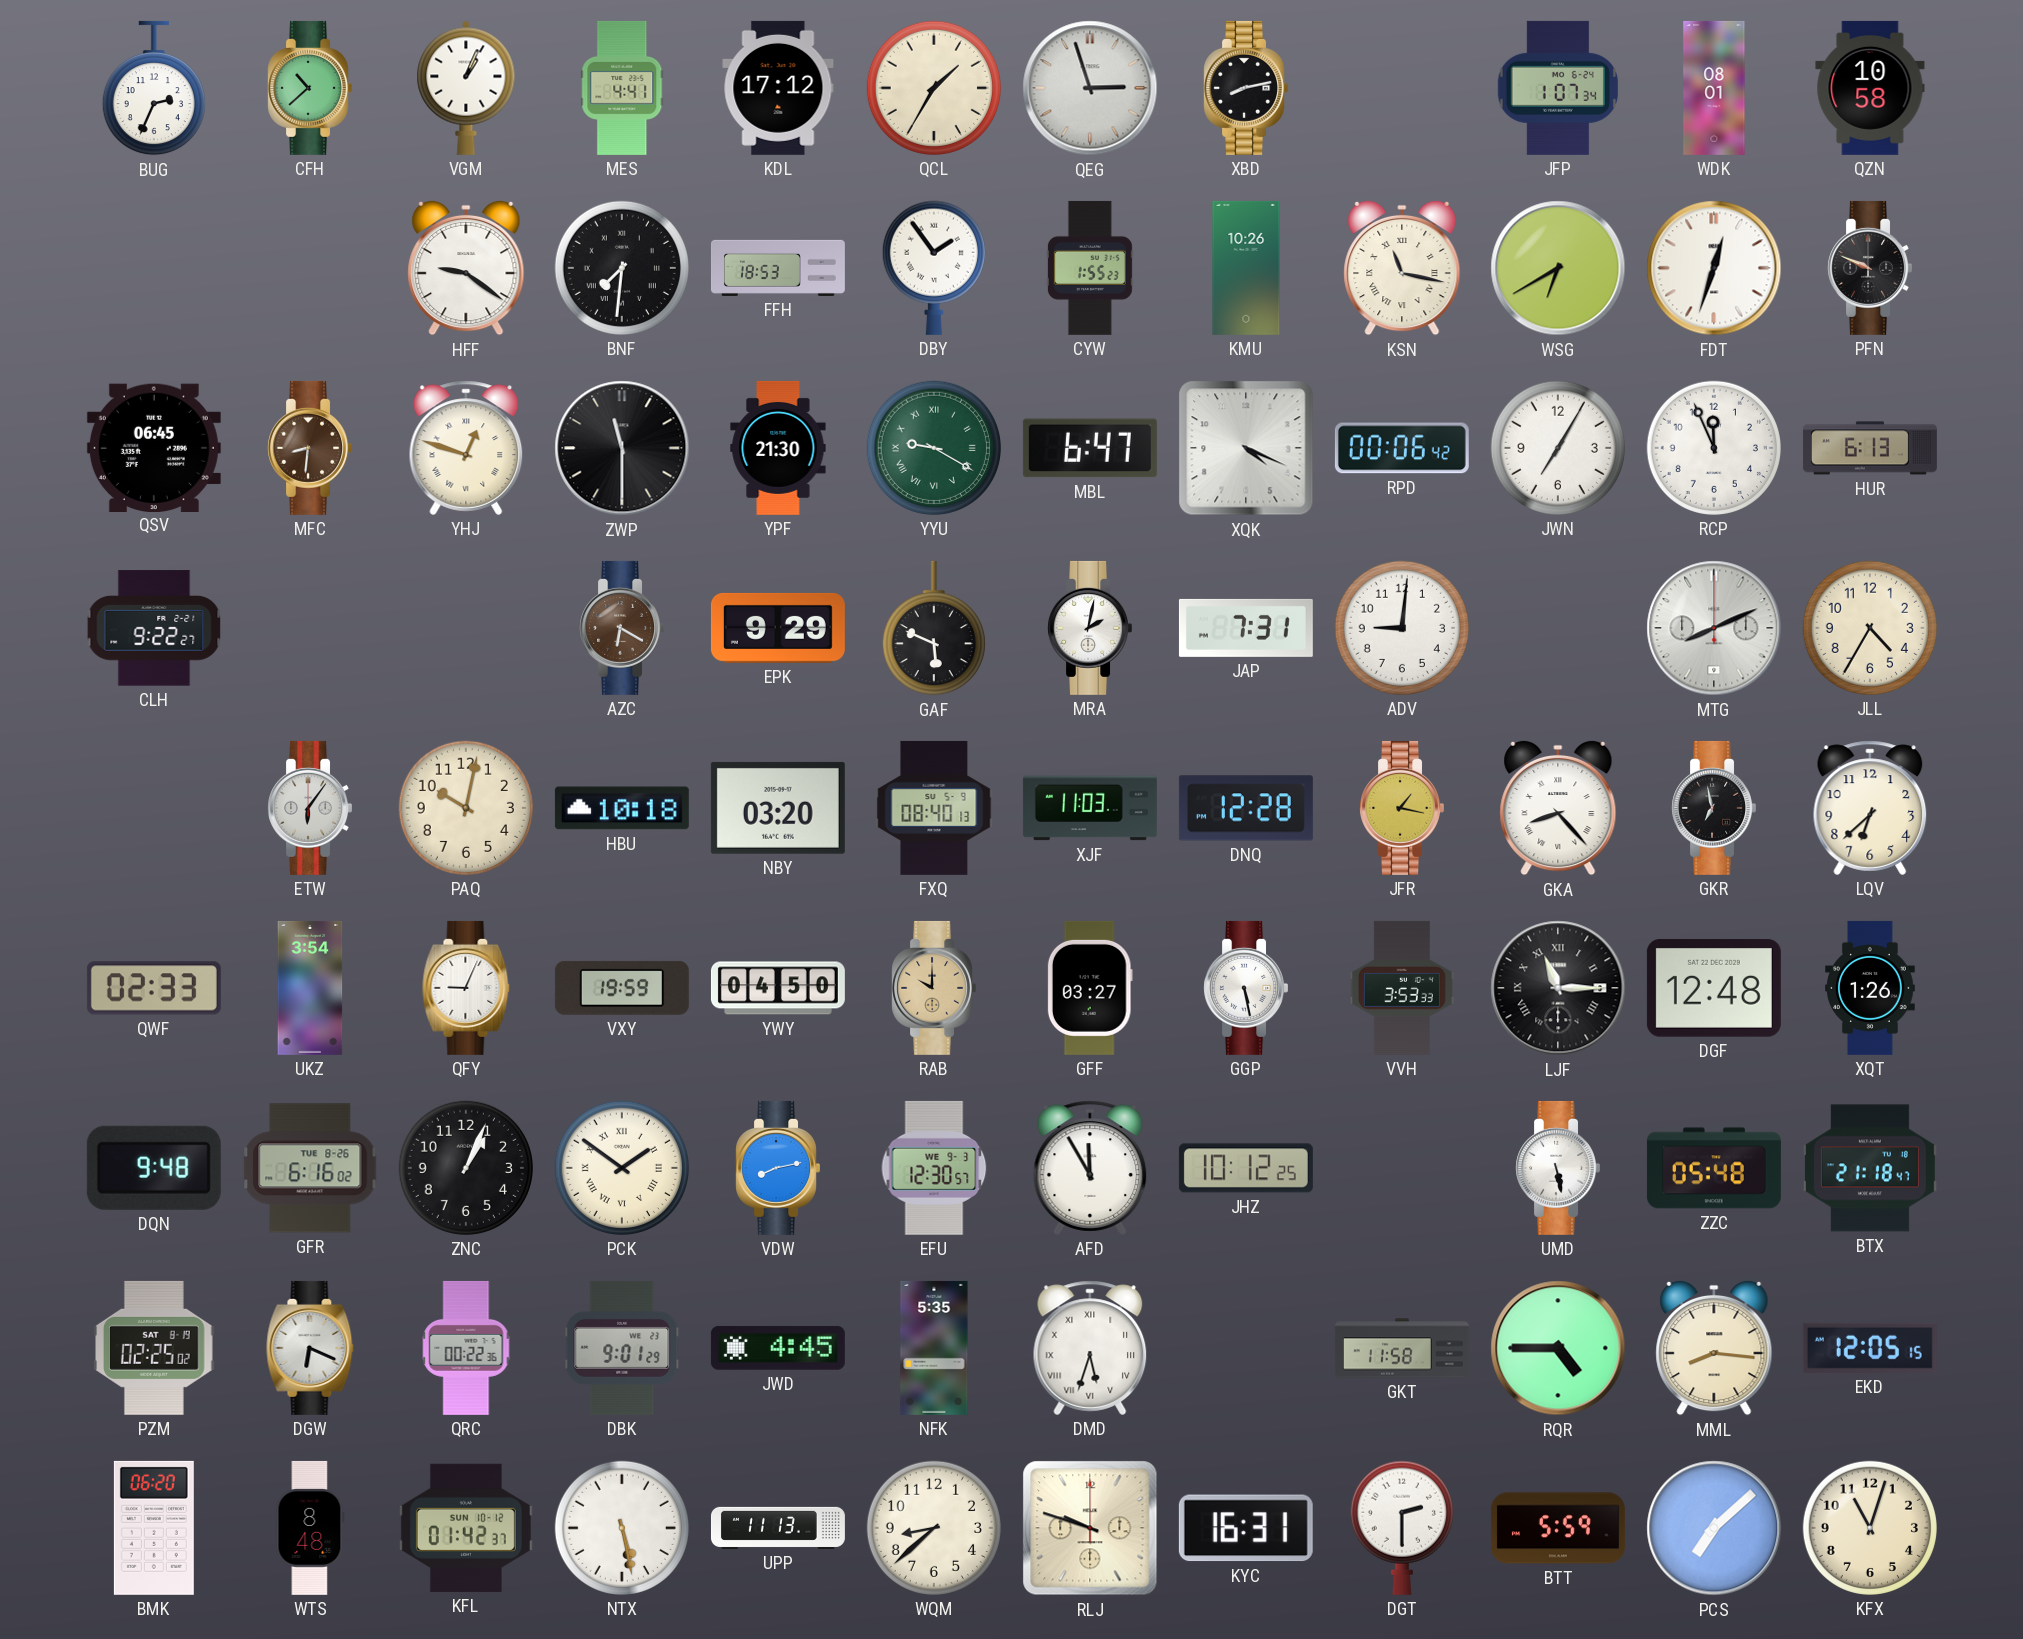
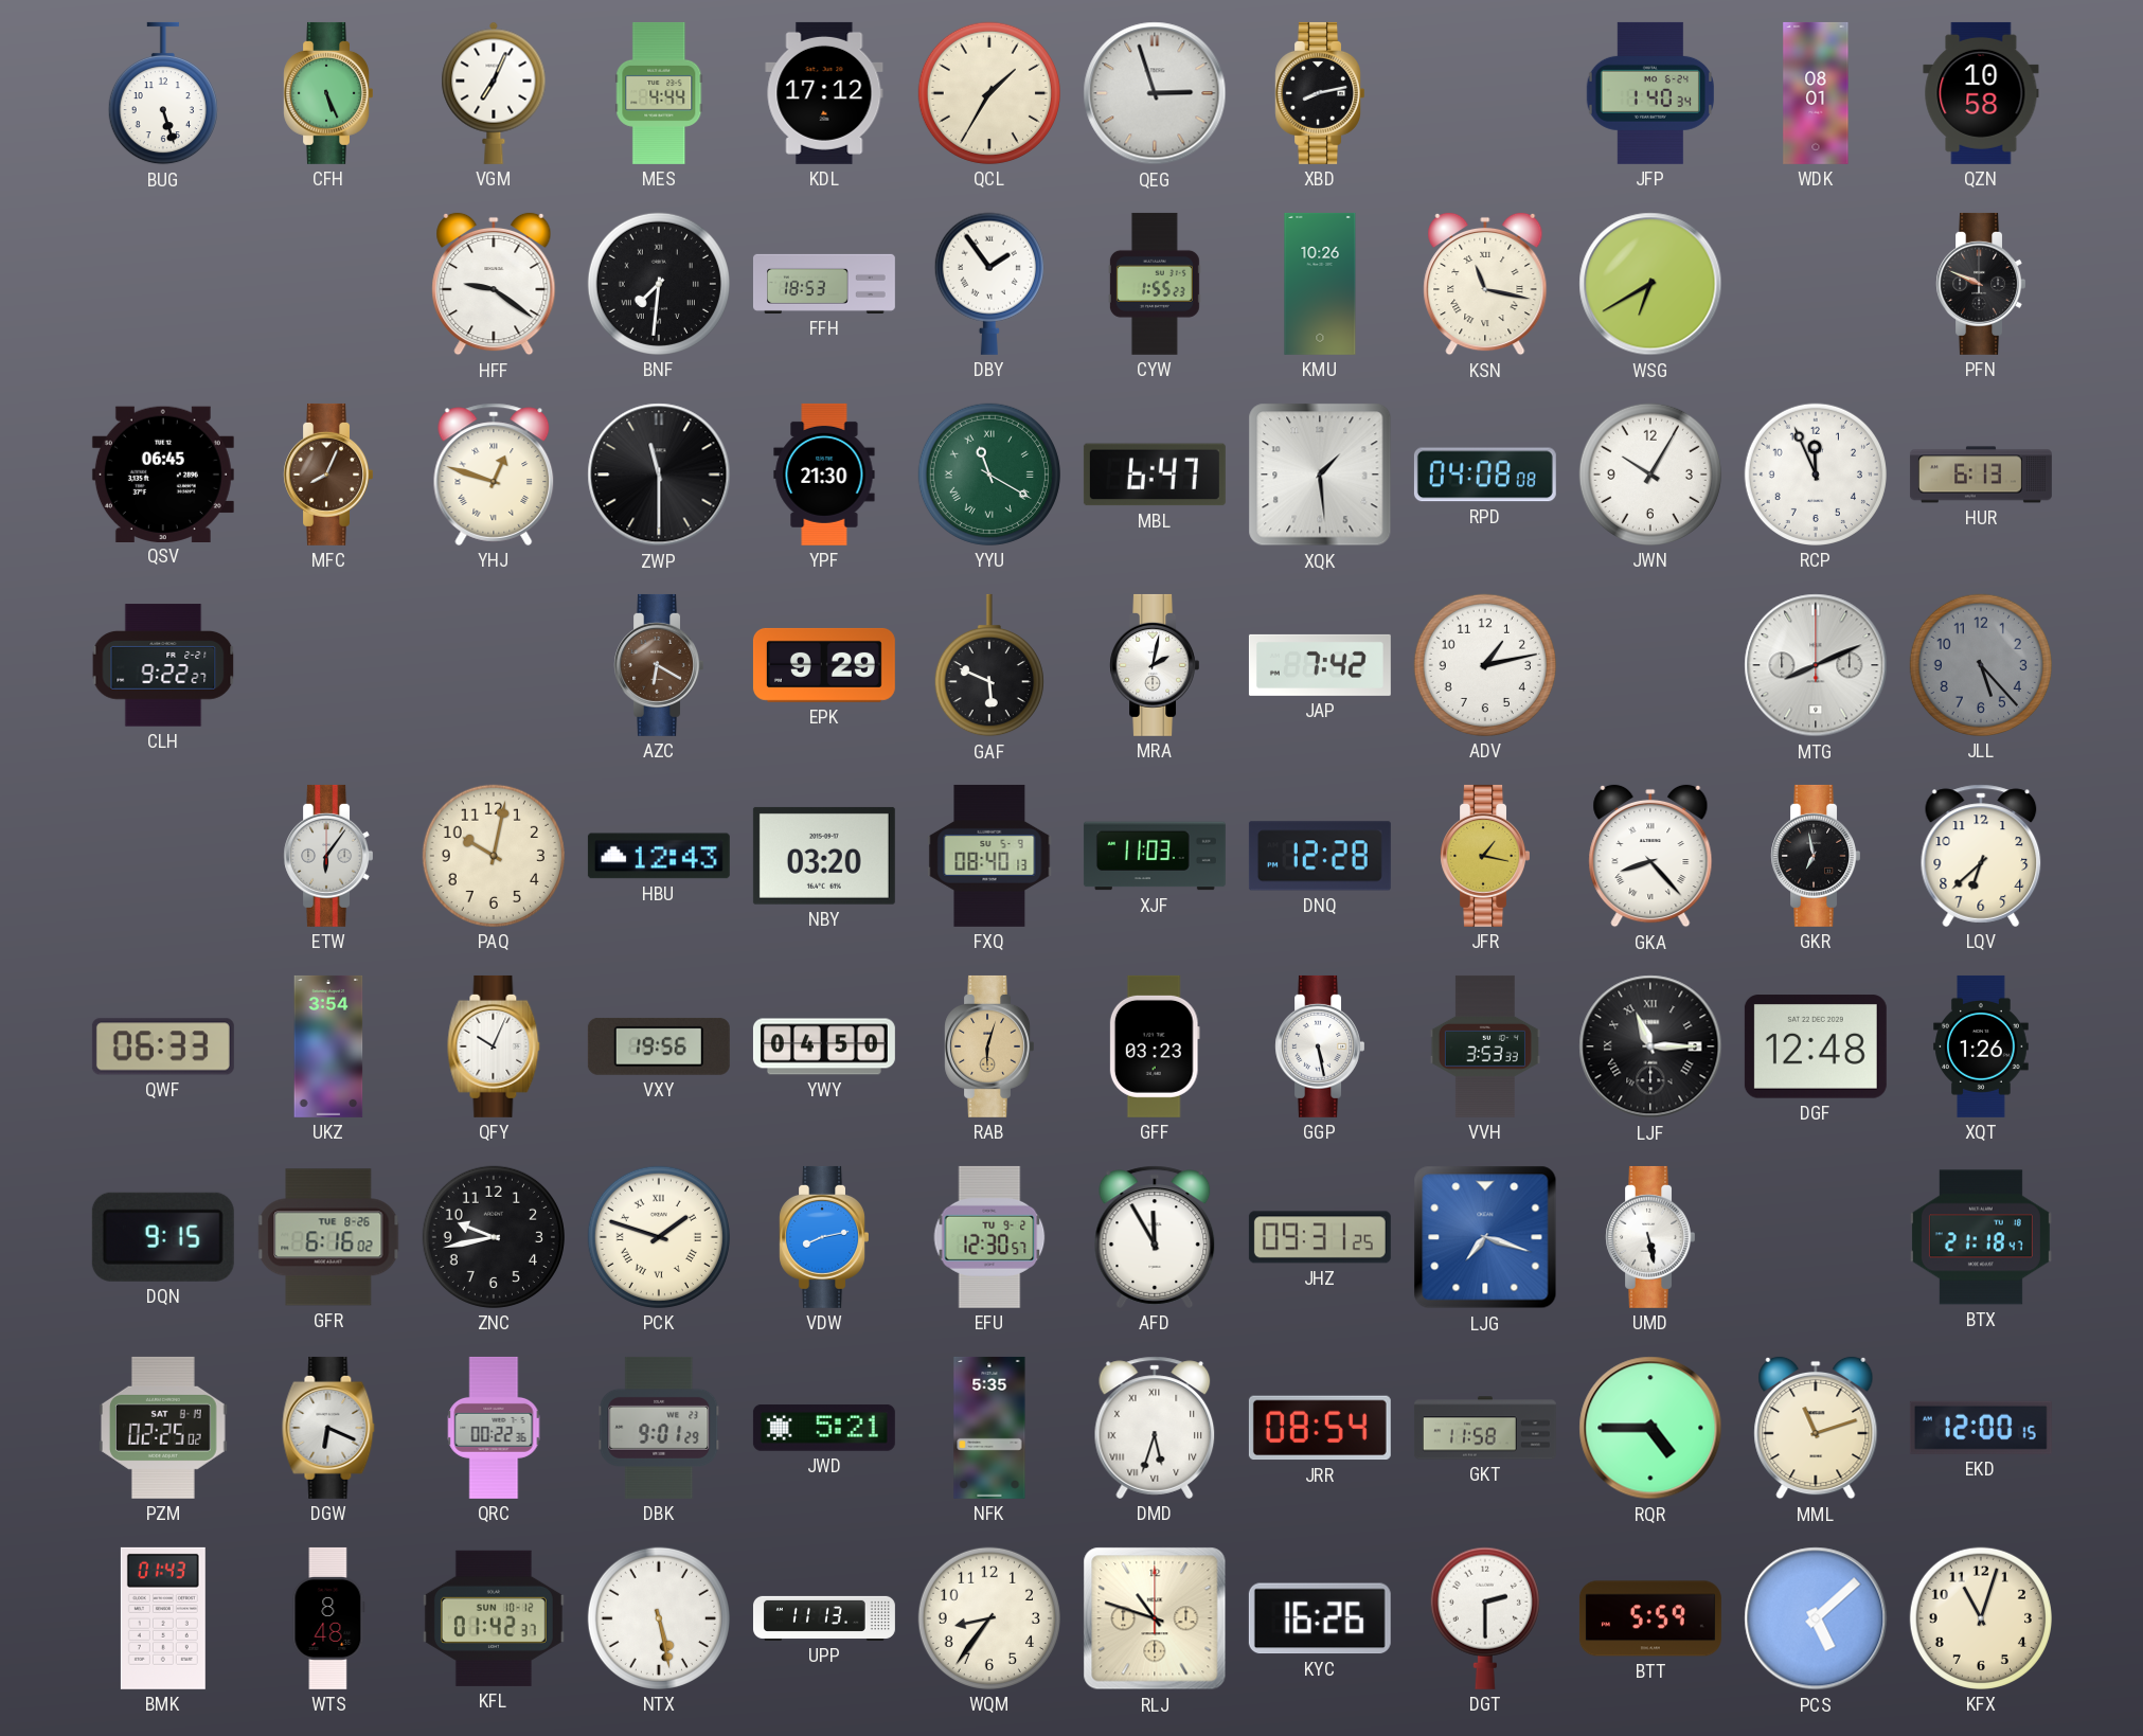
BUG: 2:34 -> 5:27
CFH: 10:38 -> 5:26
VGM: 1:04 -> 7:04
MES: 4:41 -> 4:44
JFP: 1:07 -> 1:40
FDT: 12:33 -> none
MFC: 8:31 -> 8:04
YYU: 9:20 -> 11:20
XQK: 4:19 -> 1:29
RPD: 00:06 -> 04:08
JWN: 7:05 -> 10:05
JAP: 7:31 -> 7:42
ADV: 9:01 -> 1:13
JLL: 4:35 -> 5:23
JLL dial: cream -> grey
HBU: 10:18 -> 12:43
QWF: 02:33 -> 06:33
QFY: 9:04 -> 10:04
VXY: 19:59 -> 19:56
RAB: 10:00 -> 6:03
GFF: 03:27 -> 03:23
DQN: 9:48 -> 9:15
ZNC: 1:04 -> 9:43
PCK: 1:51 -> 1:48
EFU date: WE 9-3 -> TU 9-2
JHZ: 10:12 -> 09:31
LJG: none -> 7:18
ZZC: 05:48 -> none
JWD: 4:45 -> 5:21
JRR: none -> 08:54
MML: 8:16 -> 11:12
EKD: 12:05 -> 12:00
BMK: 06:20 -> 01:43
WQM: 8:38 -> 8:36
RLJ: 9:48 -> 10:48
KYC: 16:31 -> 16:26
PCS: 7:08 -> 5:08
